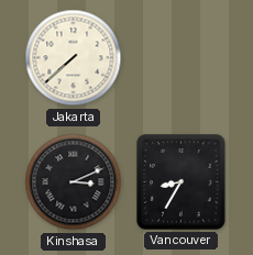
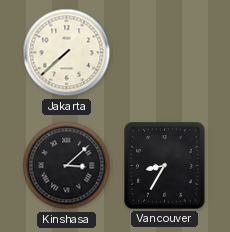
Kinshasa: 3:11 -> 3:08
